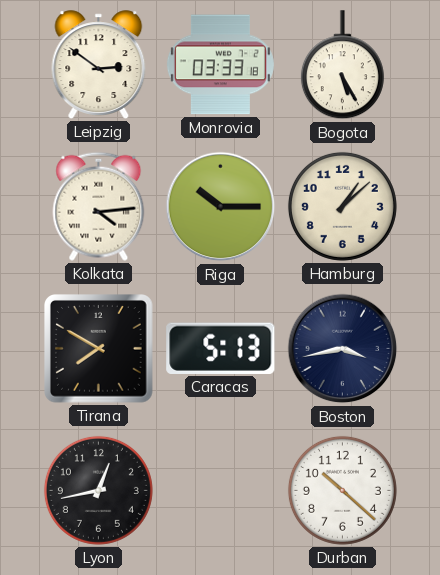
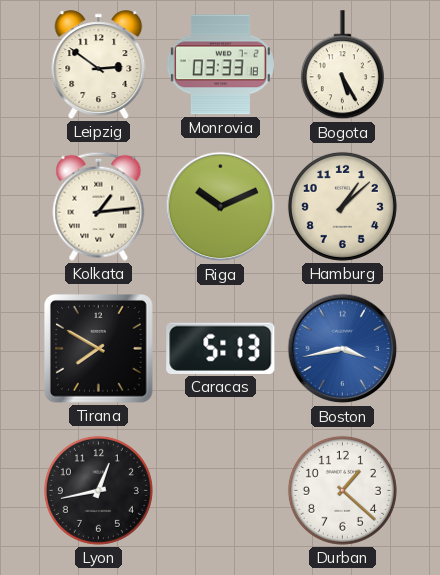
Kolkata: 4:14 -> 1:14
Riga: 10:15 -> 10:11
Boston dial: navy -> blue
Durban: 10:22 -> 1:22
